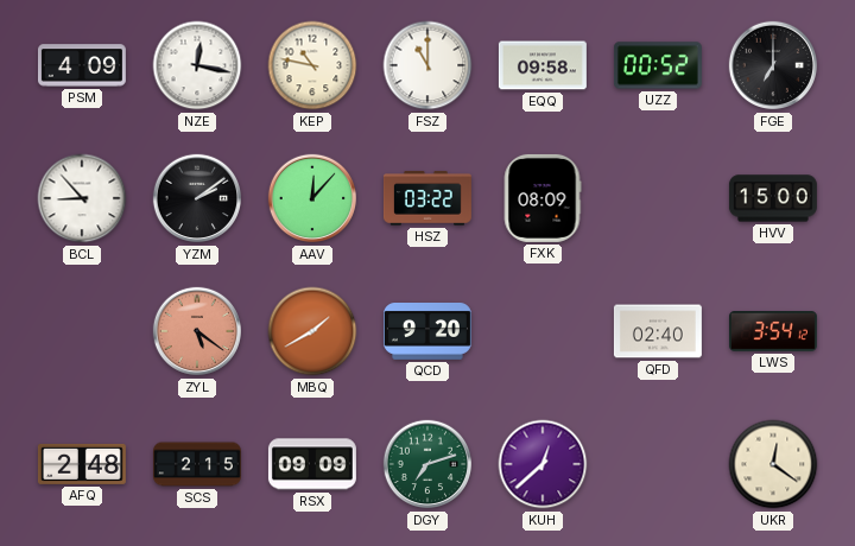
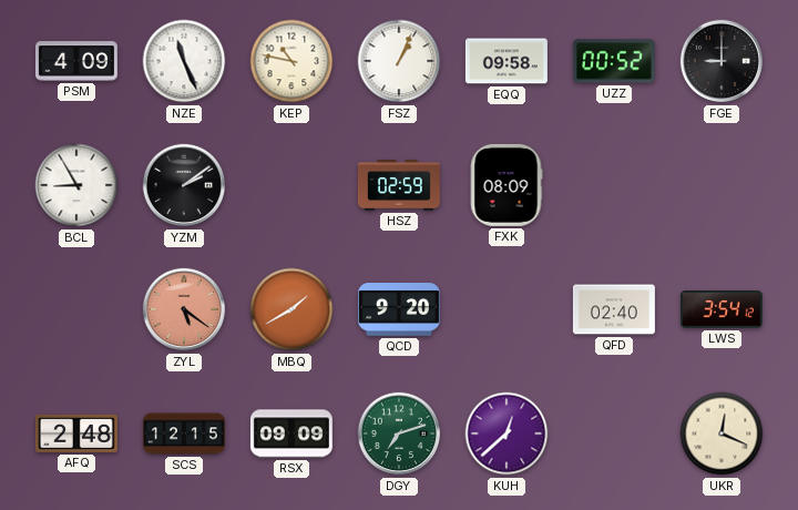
NZE: 12:17 -> 11:26
FSZ: 11:00 -> 1:04
FGE: 7:00 -> 9:00
BCL: 8:53 -> 8:55
AAV: 12:07 -> none
HSZ: 03:22 -> 02:59
HVV: 15:00 -> none
SCS: 2:15 -> 12:15
UKR: 12:21 -> 12:19
